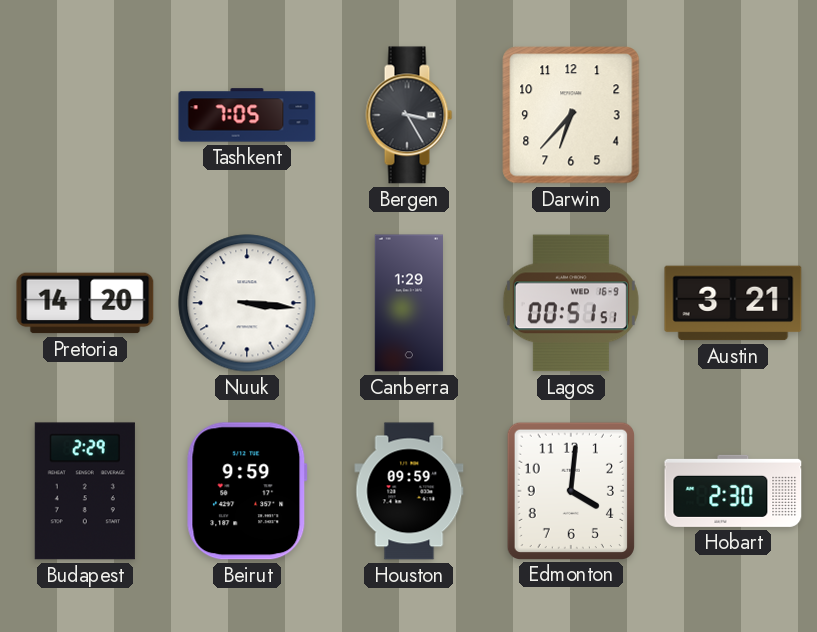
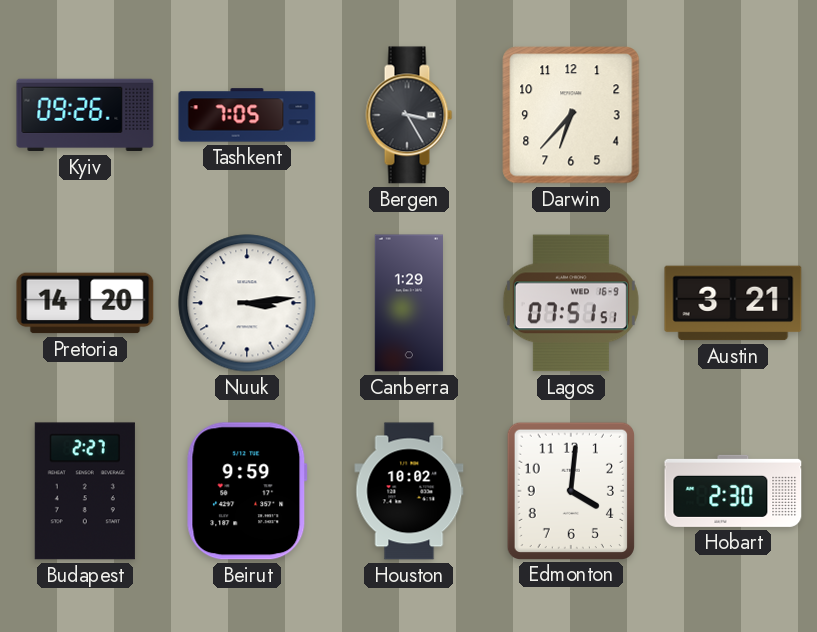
Kyiv: none -> 09:26
Nuuk: 3:16 -> 3:14
Lagos: 00:51 -> 07:51
Budapest: 2:29 -> 2:27
Houston: 09:59 -> 10:02
